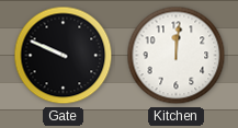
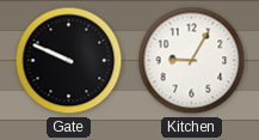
Kitchen: 12:01 -> 9:05
